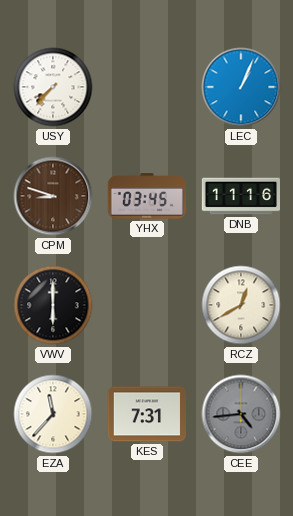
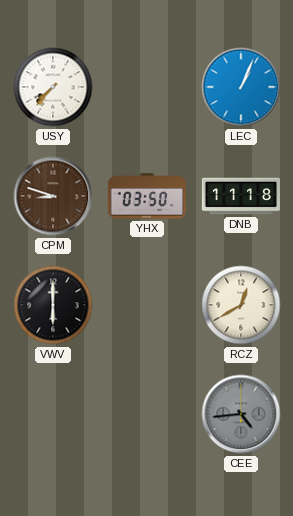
YHX: 03:45 -> 03:50
DNB: 11:16 -> 11:18
EZA: 11:37 -> none
KES: 7:31 -> none
